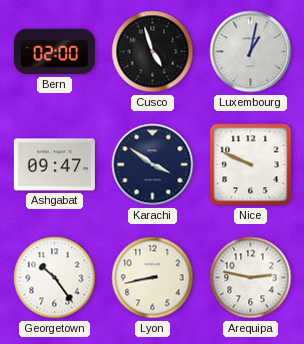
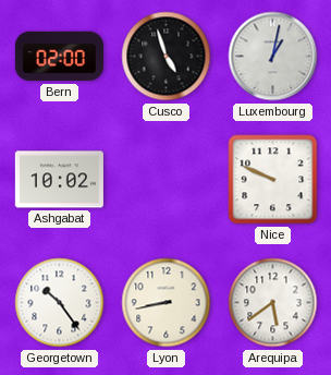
Ashgabat: 09:47 -> 10:02
Karachi: 3:51 -> none
Arequipa: 2:47 -> 5:39
